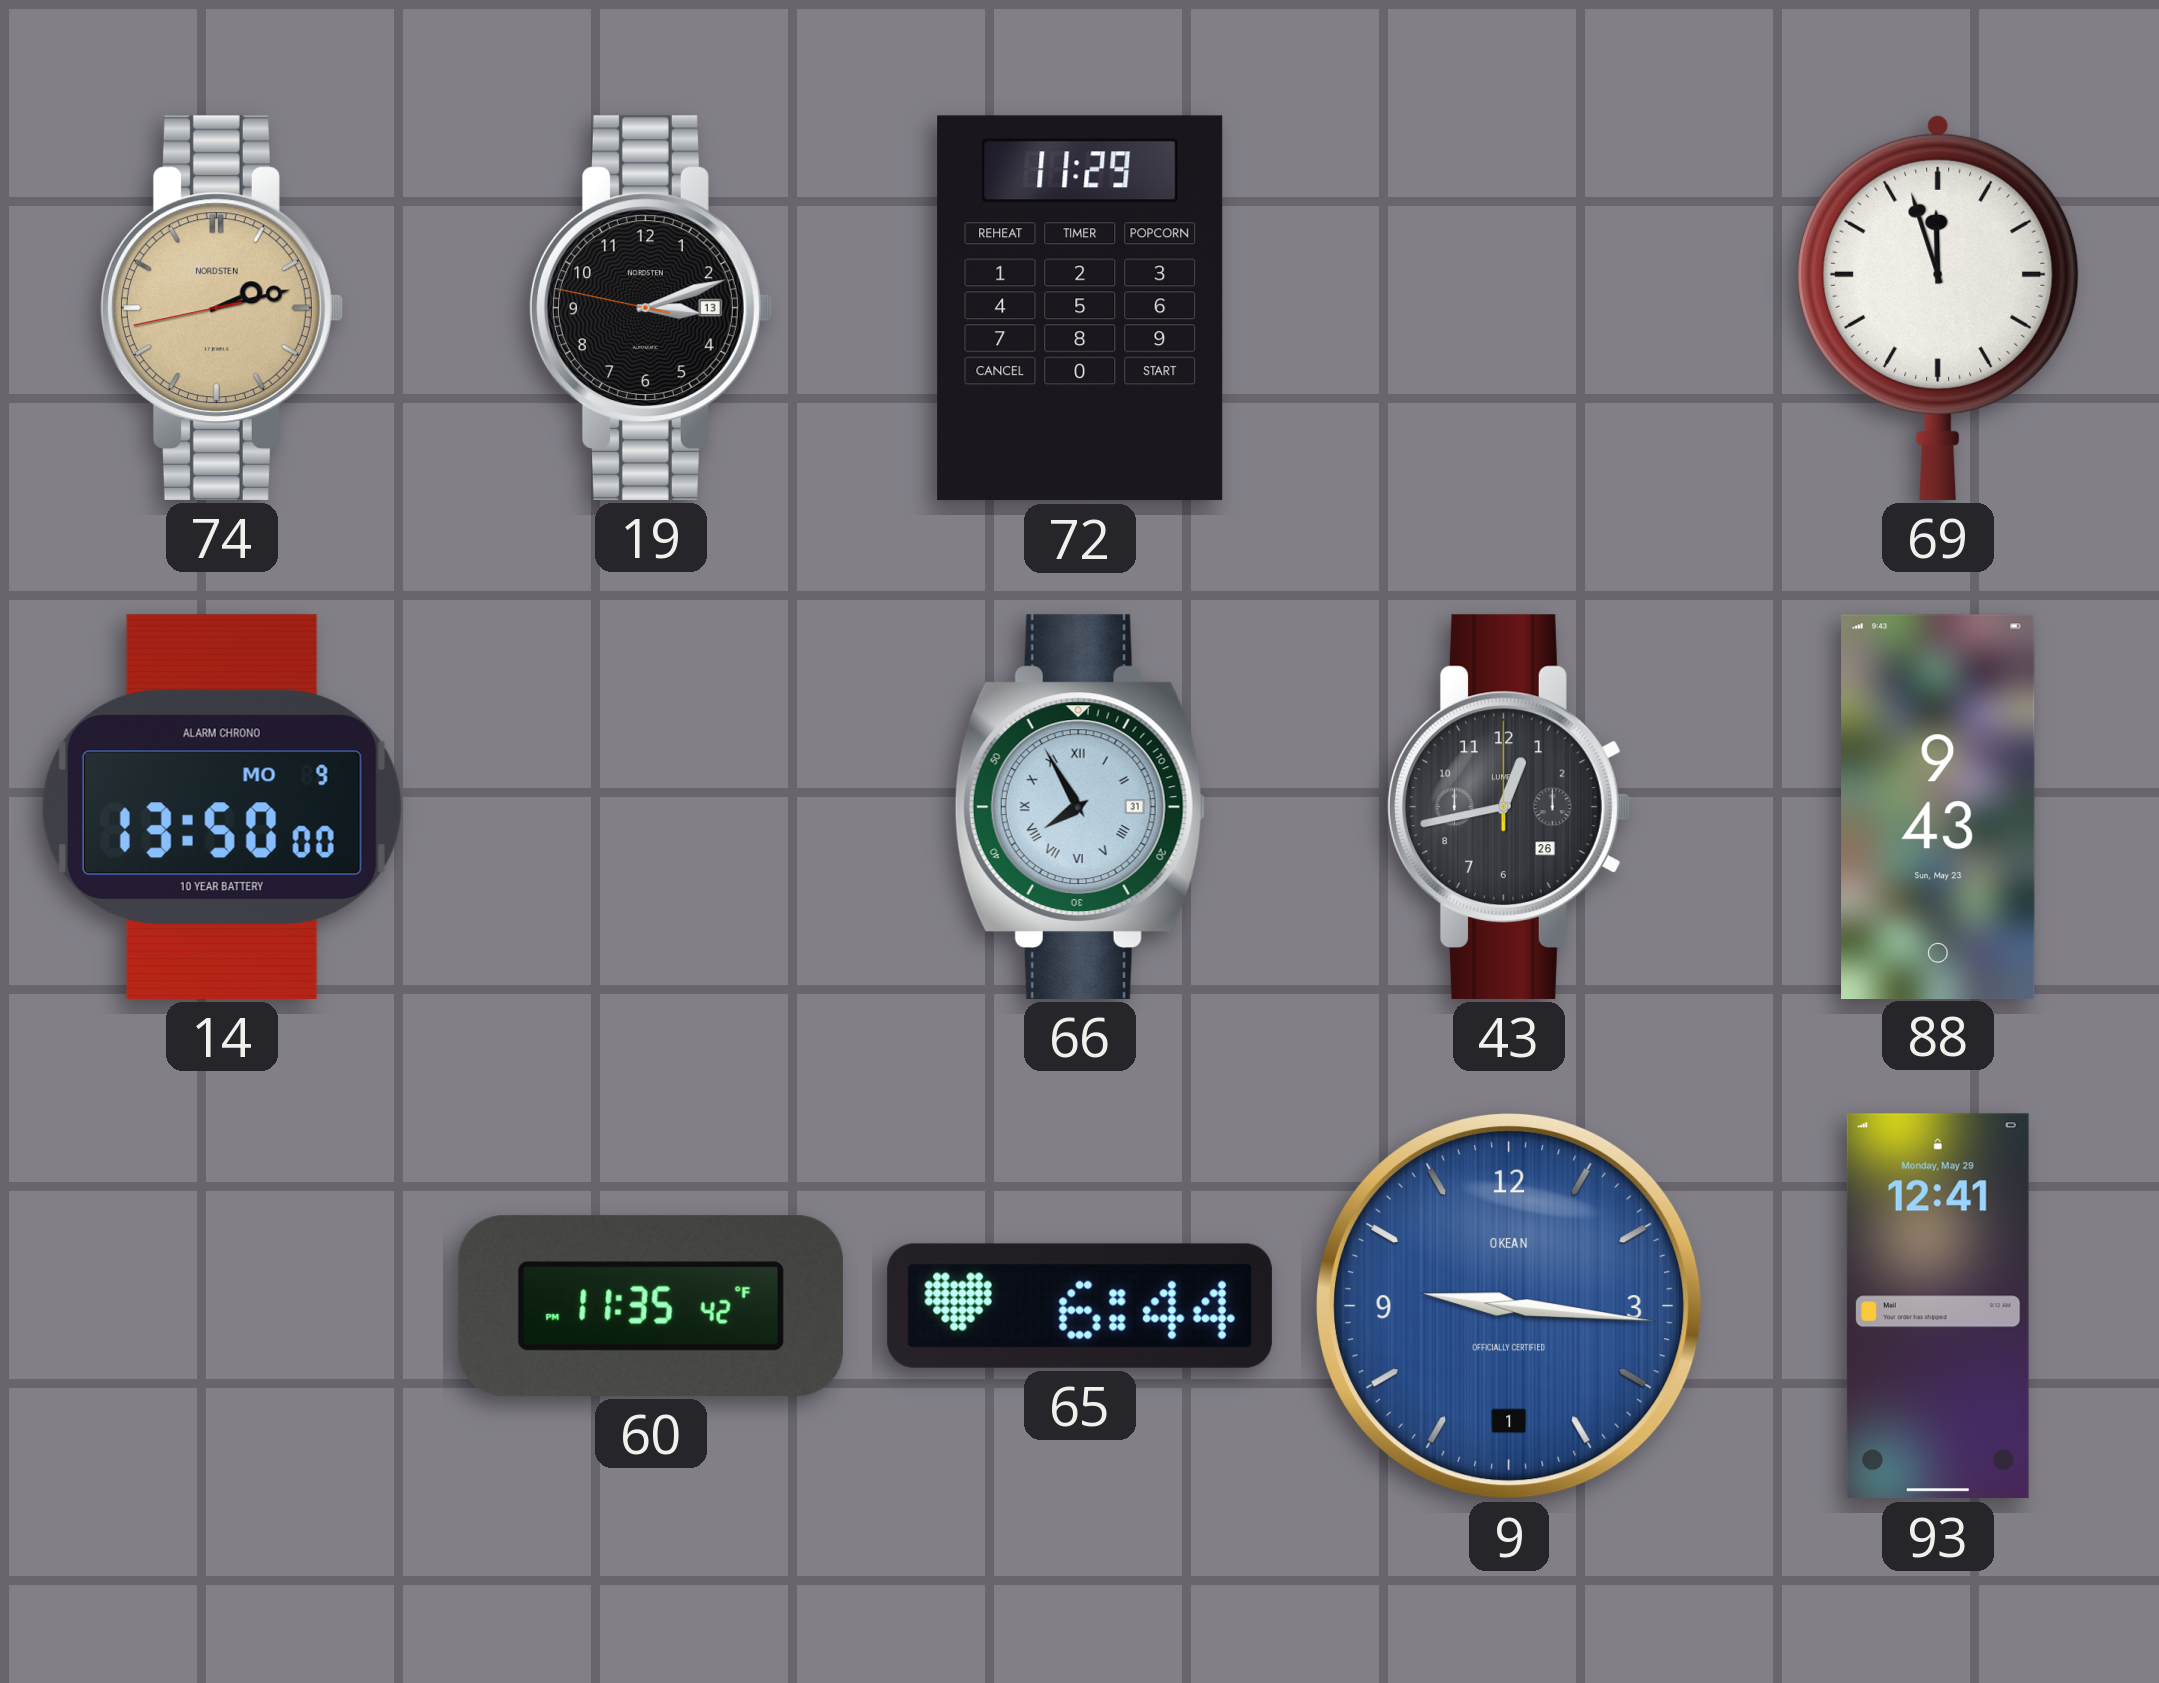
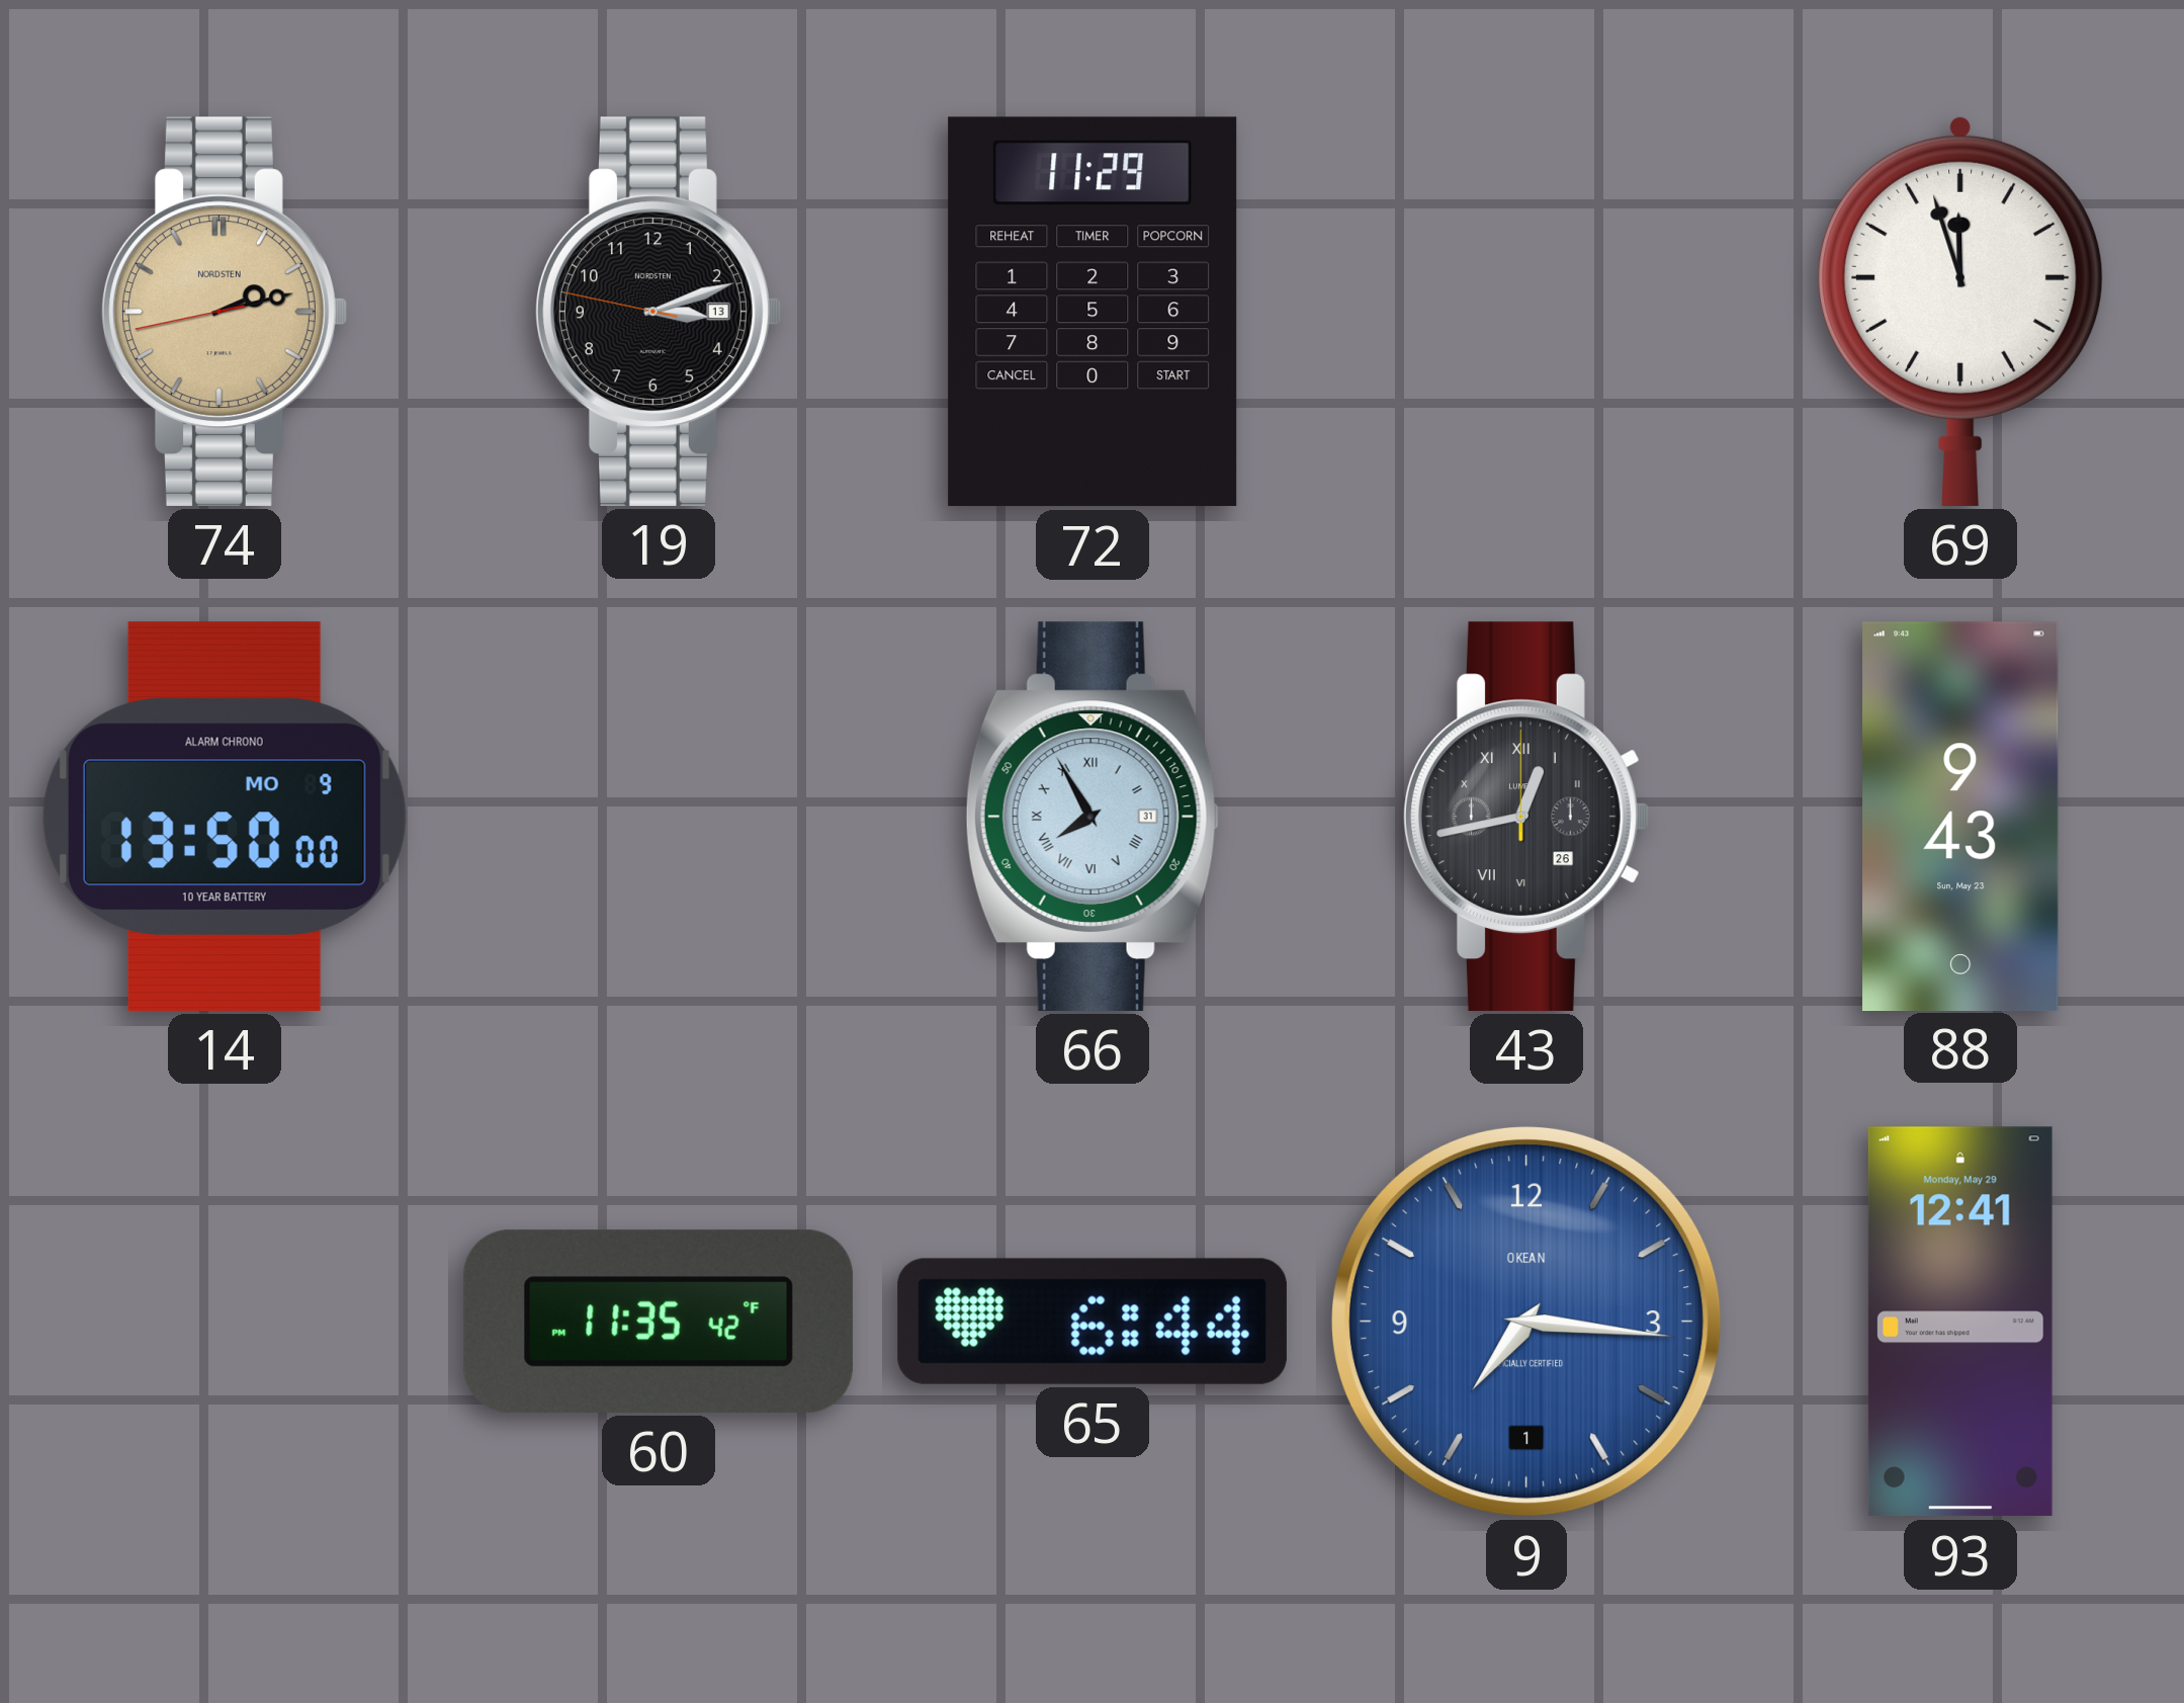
43 numerals: Arabic -> Roman
9: 9:16 -> 7:16
